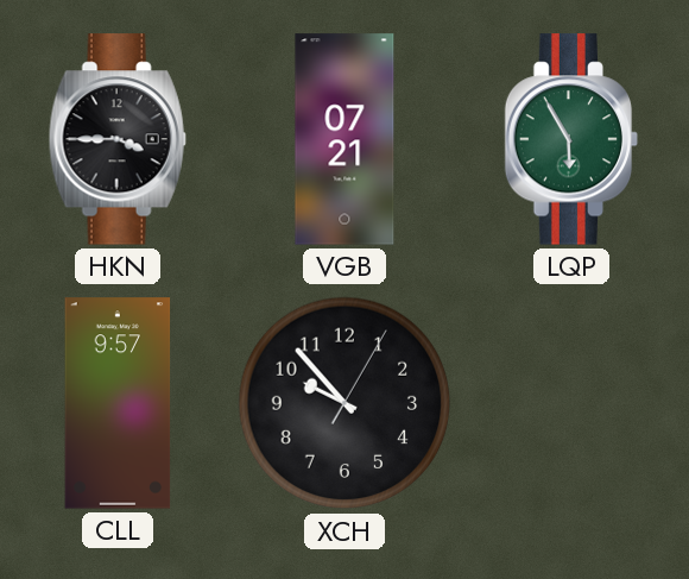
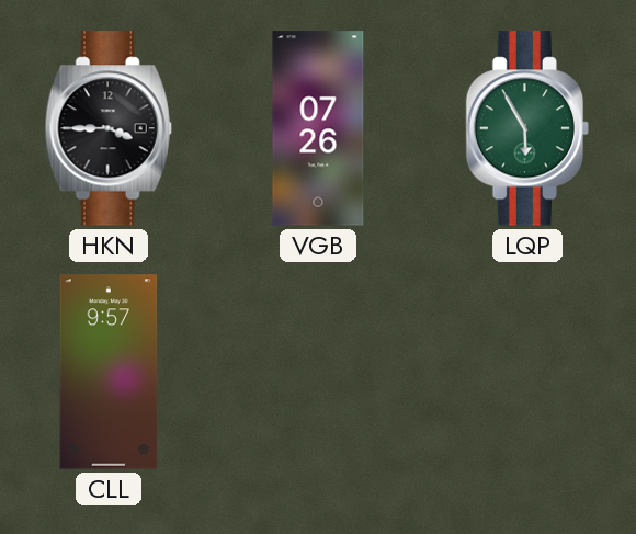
VGB: 07:21 -> 07:26
XCH: 9:53 -> none
